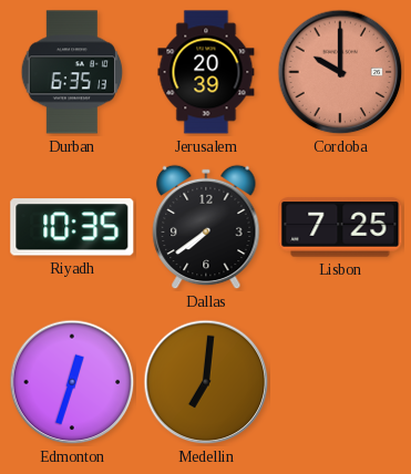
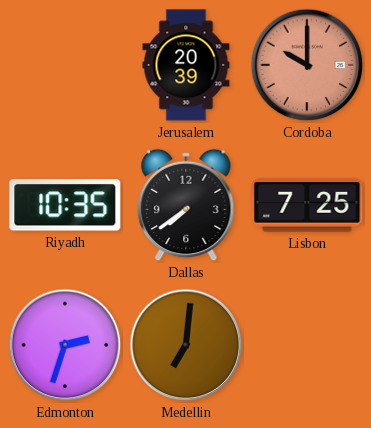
Durban: 6:35 -> none
Edmonton: 12:33 -> 2:33
